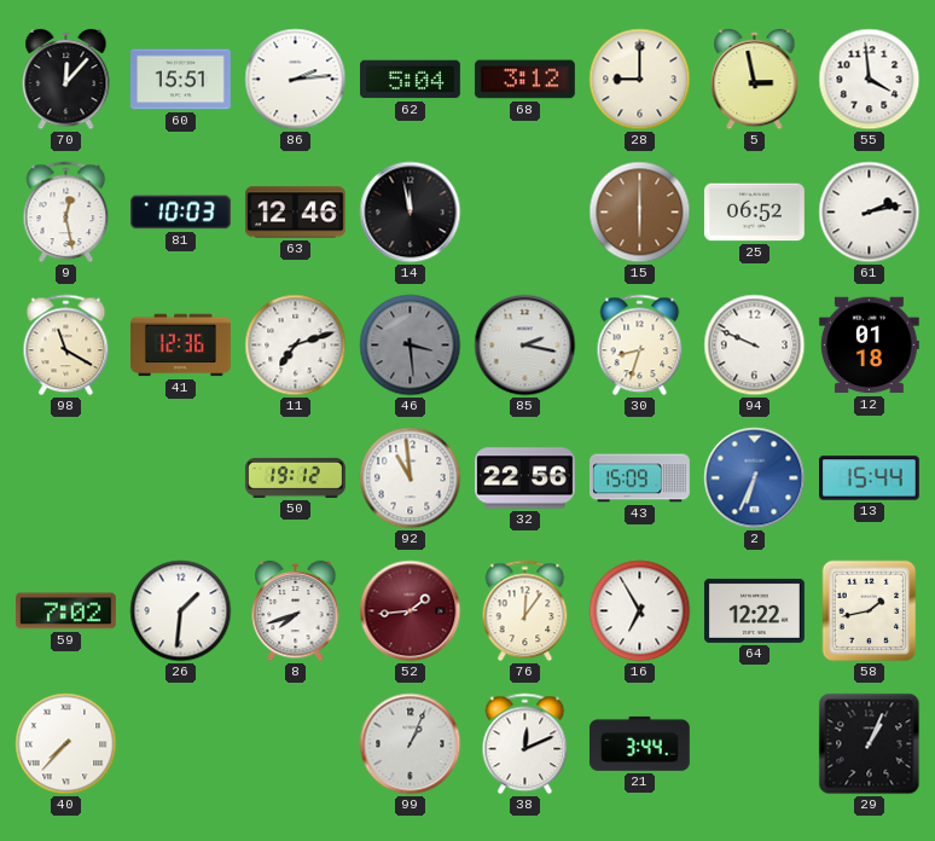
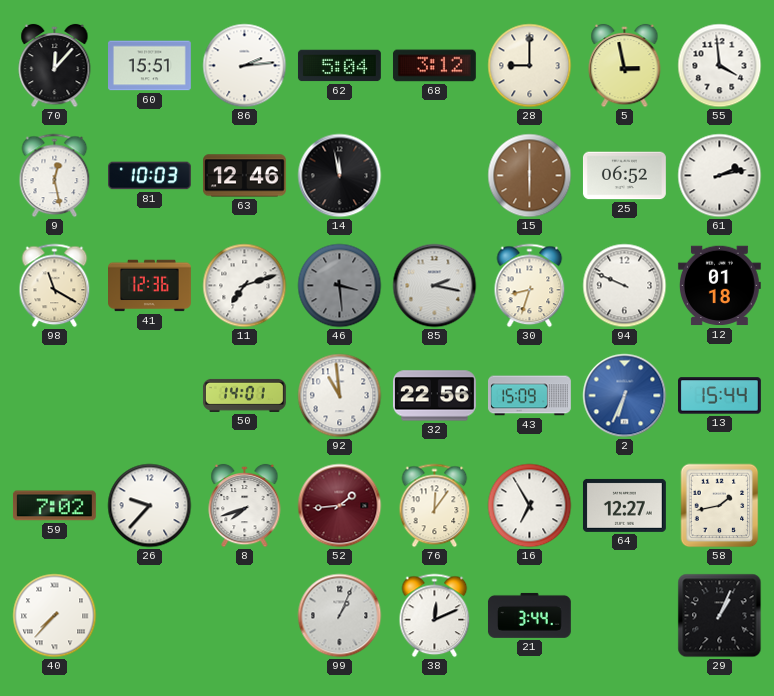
50: 19:12 -> 14:01
26: 1:31 -> 9:37
64: 12:22 -> 12:27
